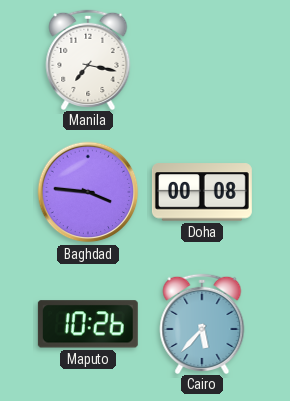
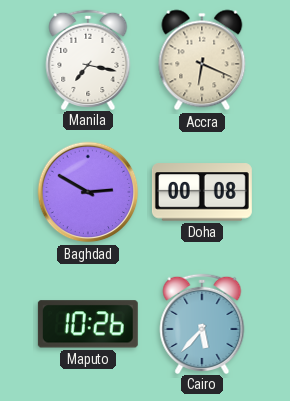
Accra: none -> 6:19
Baghdad: 3:46 -> 2:50
